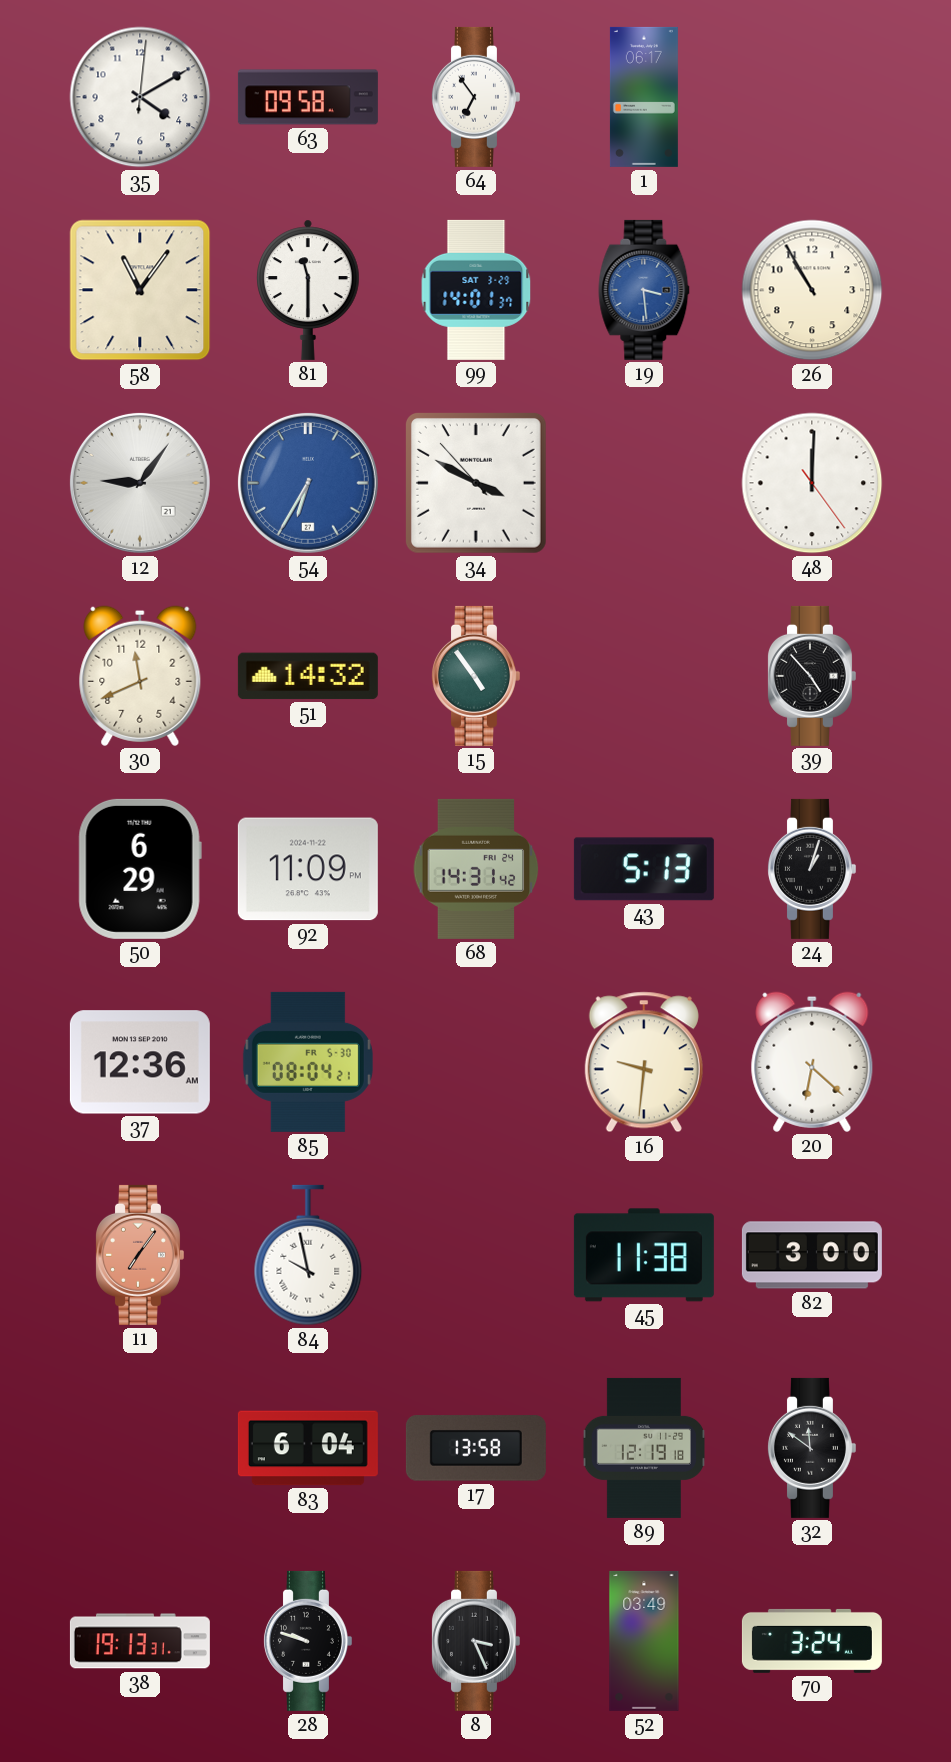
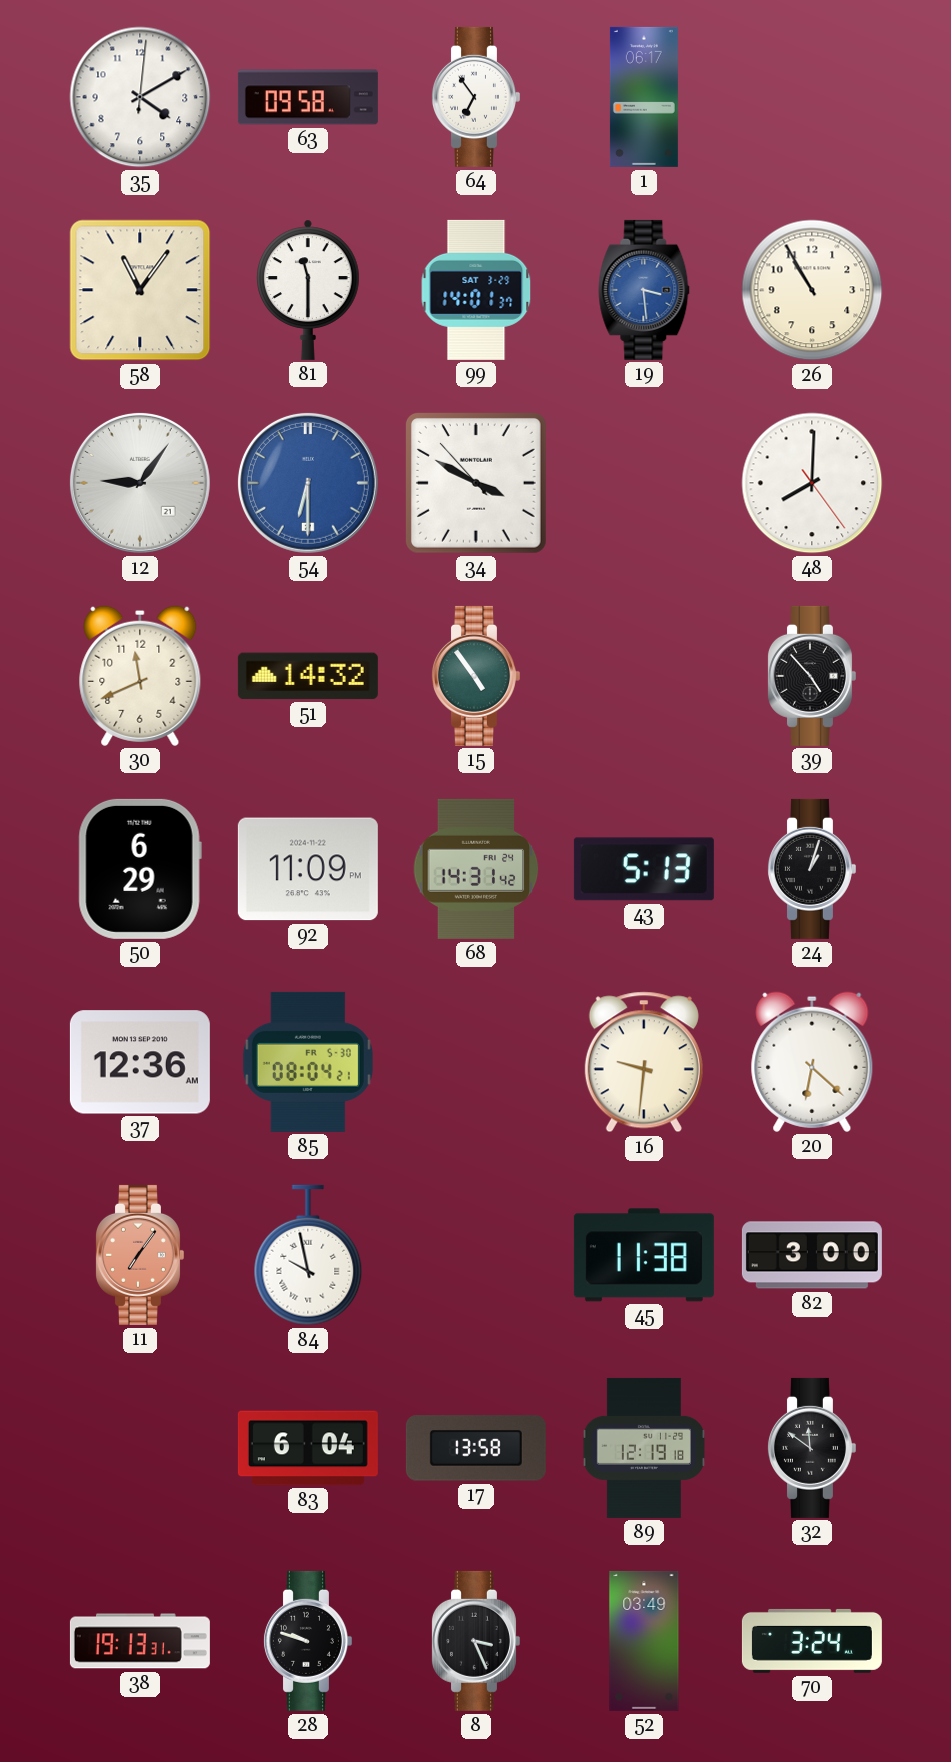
54: 6:35 -> 6:30
48: 12:00 -> 8:00
